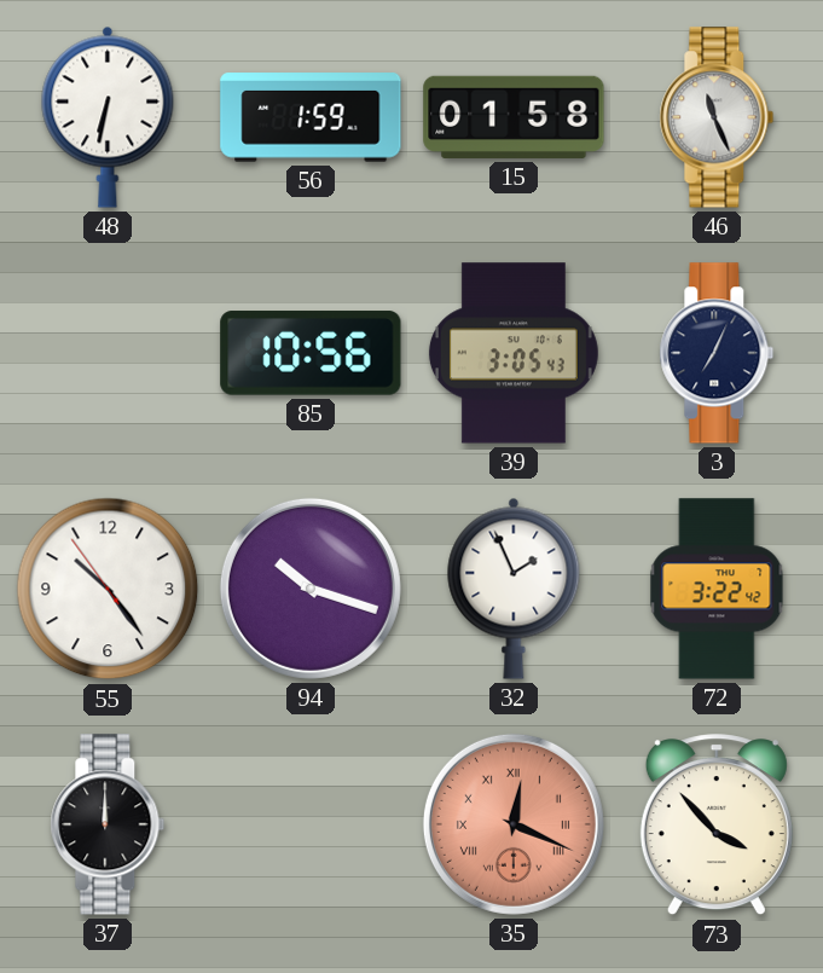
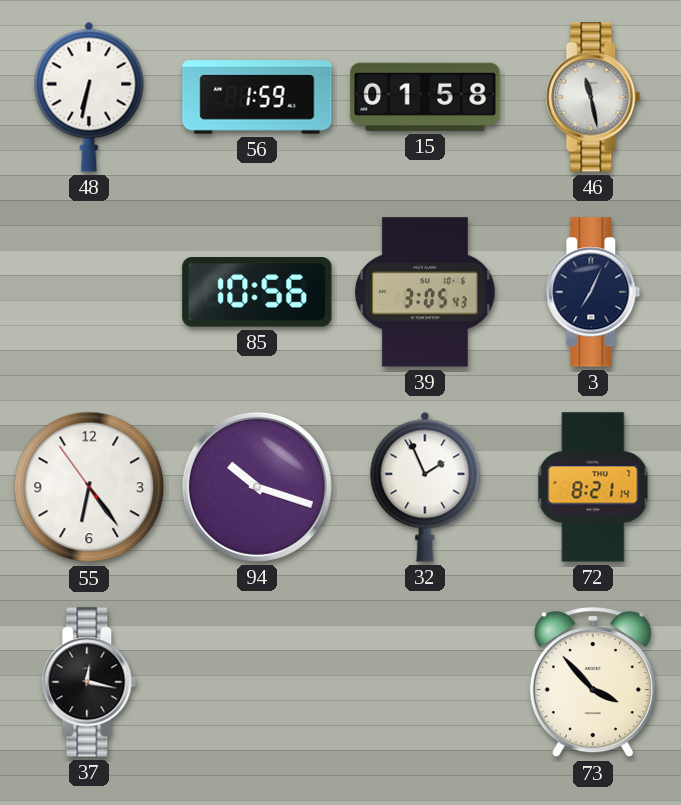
46: 11:26 -> 11:28
55: 10:23 -> 6:23
72: 3:22 -> 8:21
37: 12:00 -> 12:17
35: 12:19 -> none
